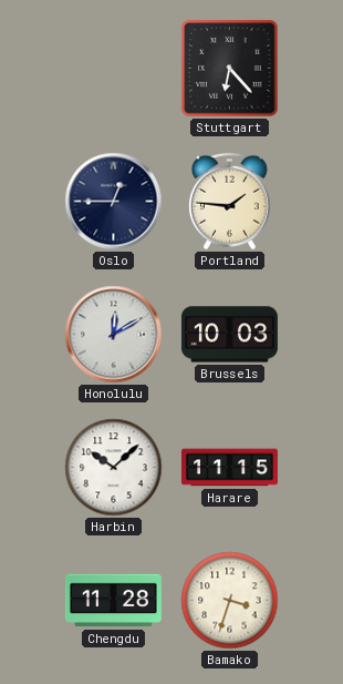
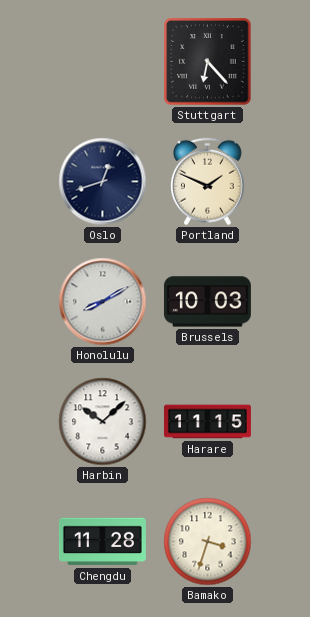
Oslo: 12:45 -> 12:42
Portland: 1:46 -> 1:49
Honolulu: 12:10 -> 8:10
